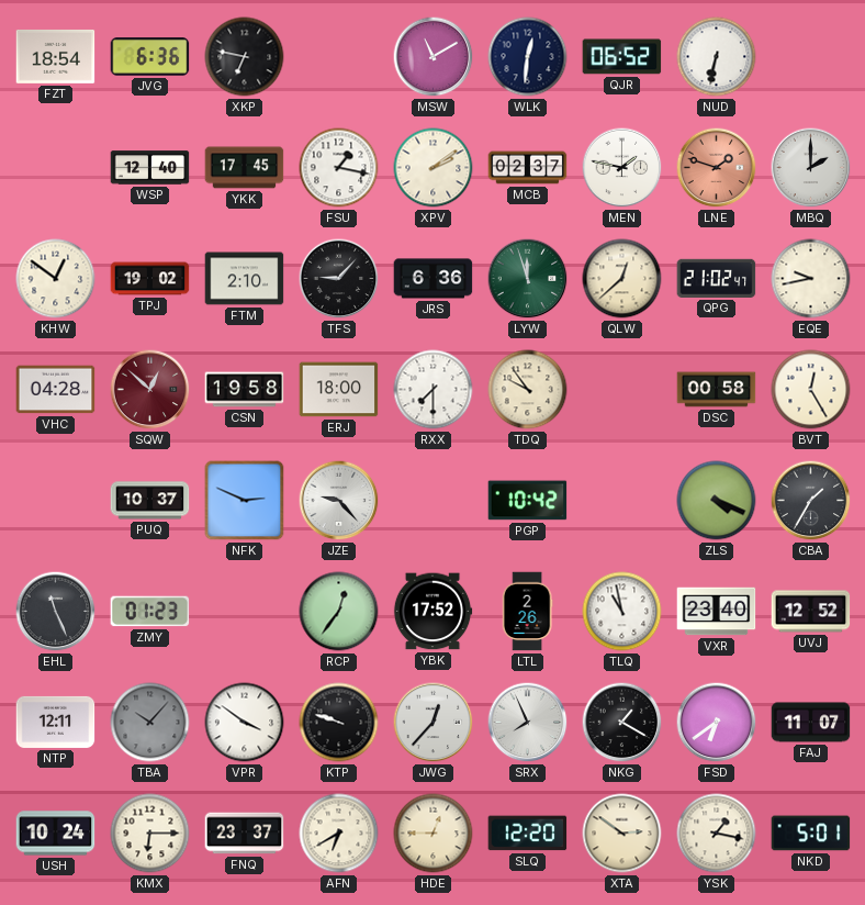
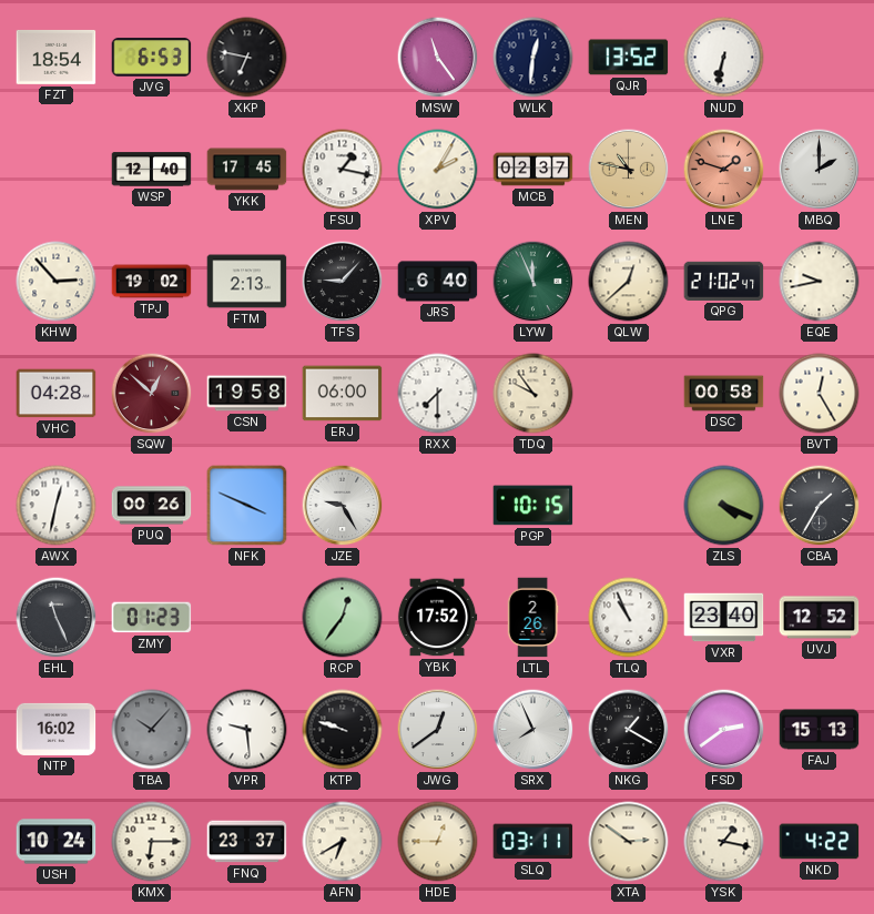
JVG: 6:36 -> 6:53
MSW: 11:10 -> 11:24
QJR: 06:52 -> 13:52
XPV: 2:09 -> 2:05
MEN: 1:47 -> 10:47
MEN dial: white -> champagne
KHW: 12:51 -> 2:53
FTM: 2:10 -> 2:13
JRS: 6:36 -> 6:40
LYW: 11:57 -> 11:56
ERJ: 18:00 -> 06:00
AWX: none -> 12:32
PUQ: 10:37 -> 00:26
NFK: 2:49 -> 3:49
JZE: 9:23 -> 9:25
PGP: 10:42 -> 10:15
TLQ: 10:58 -> 10:56
NTP: 12:11 -> 16:02
VPR: 3:51 -> 9:29
JWG: 12:37 -> 12:39
FSD: 6:39 -> 2:39
FAJ: 11:07 -> 15:13
SLQ: 12:20 -> 03:11
NKD: 5:01 -> 4:22
